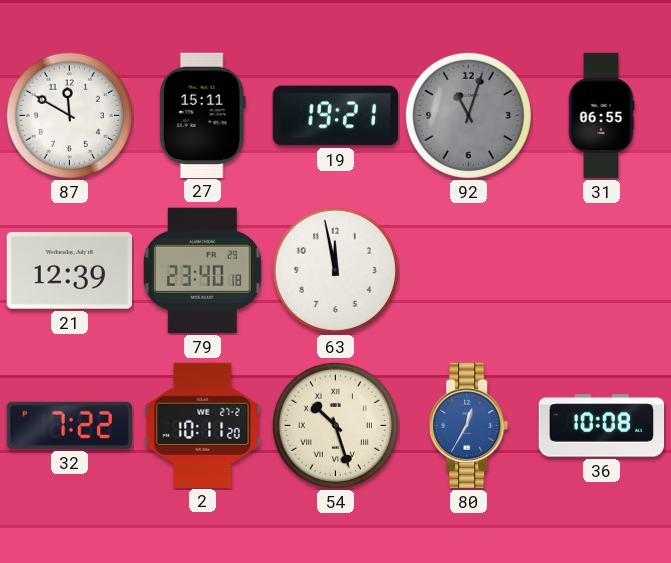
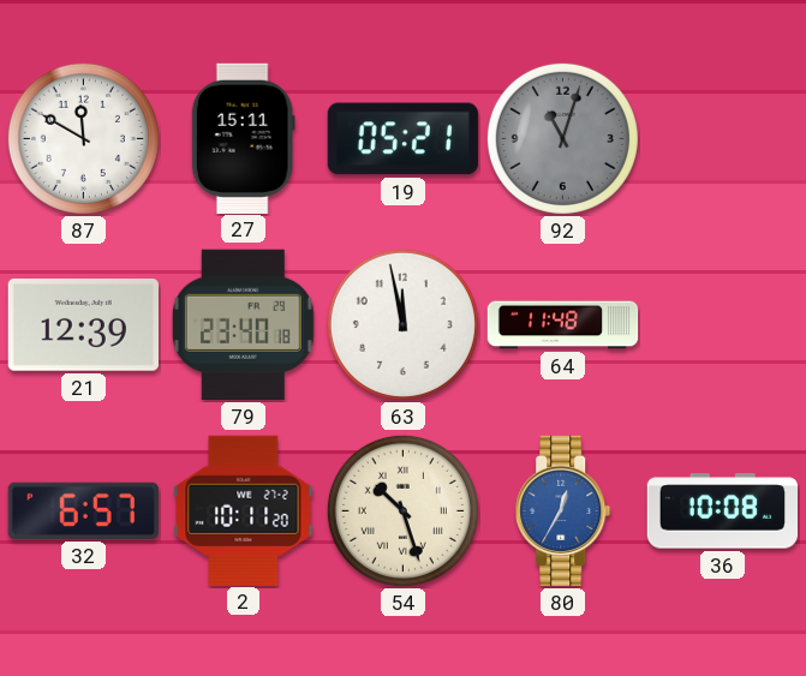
19: 19:21 -> 05:21
31: 06:55 -> none
64: none -> 11:48
32: 7:22 -> 6:57
